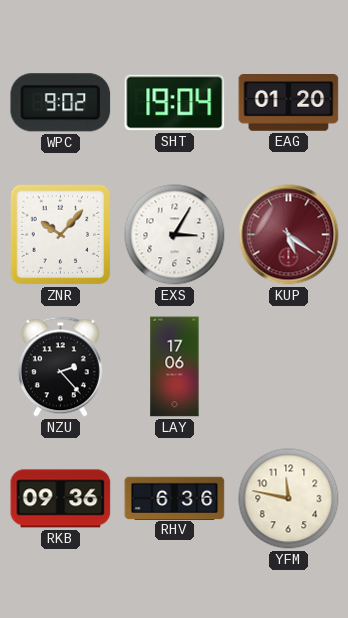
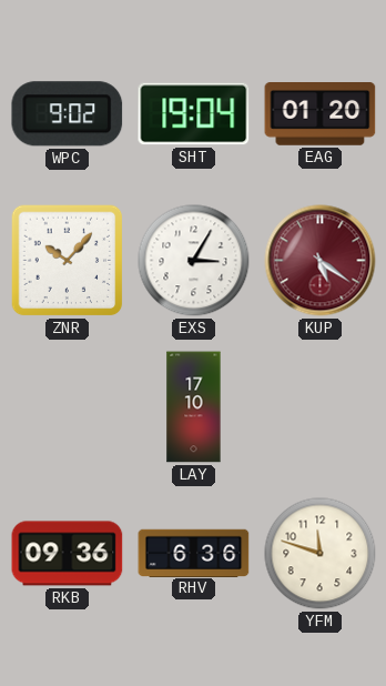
NZU: 2:23 -> none
LAY: 17:06 -> 17:10
YFM: 11:47 -> 11:48
